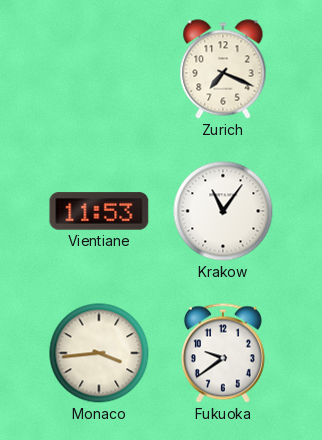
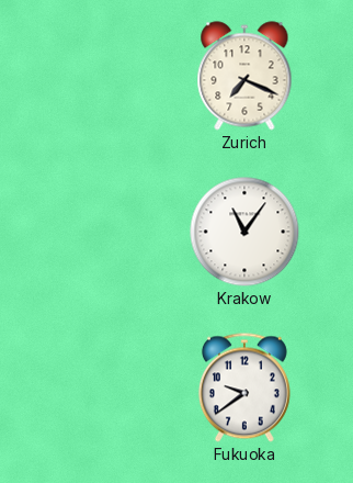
Vientiane: 11:53 -> none
Monaco: 3:44 -> none
